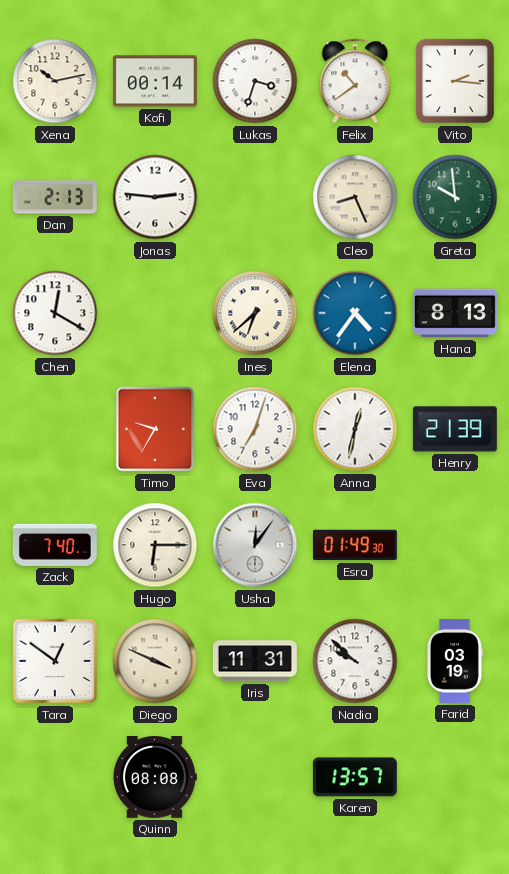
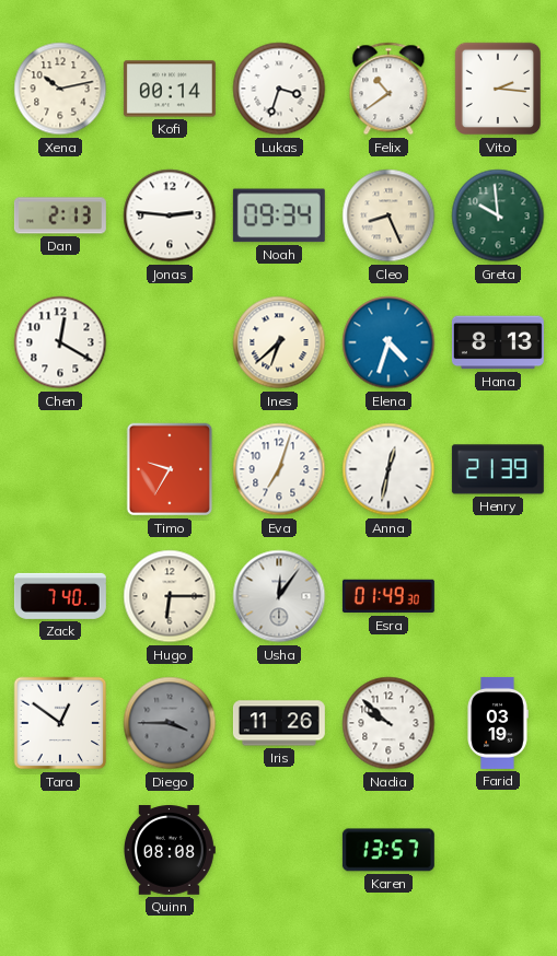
Noah: none -> 09:34
Elena: 4:36 -> 4:33
Diego: 3:49 -> 3:45
Diego dial: cream -> grey
Iris: 11:31 -> 11:26
